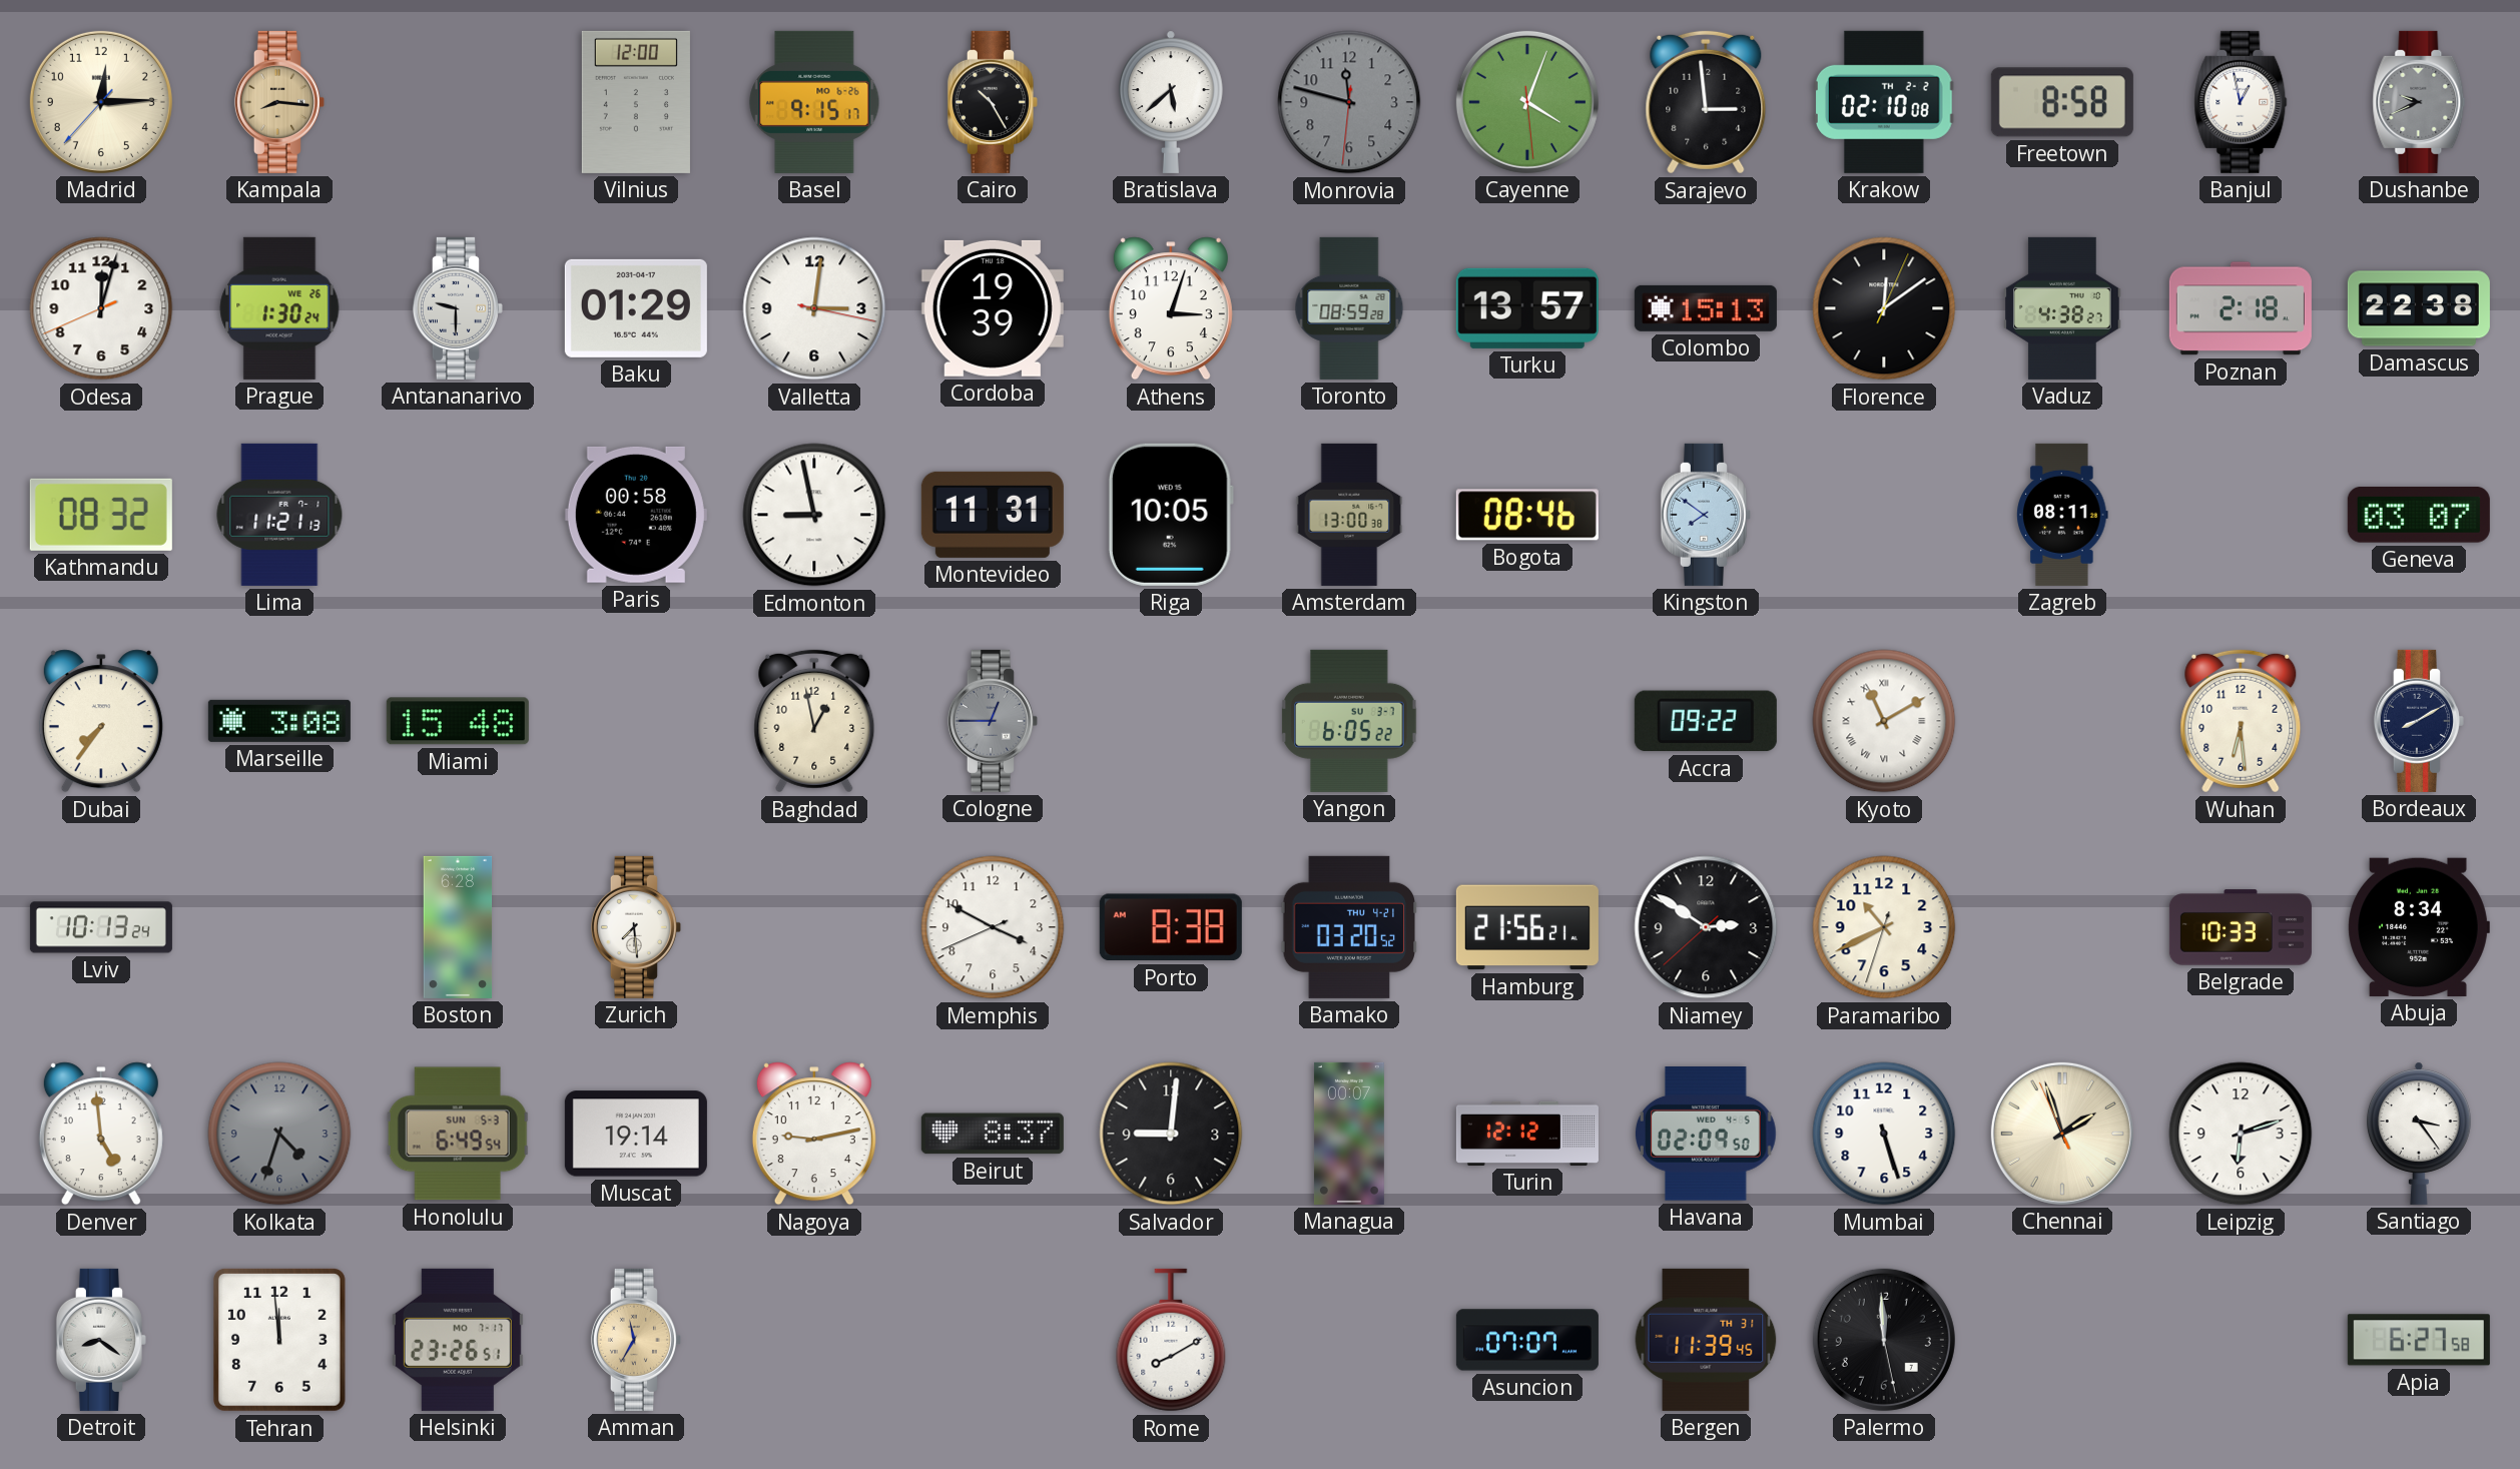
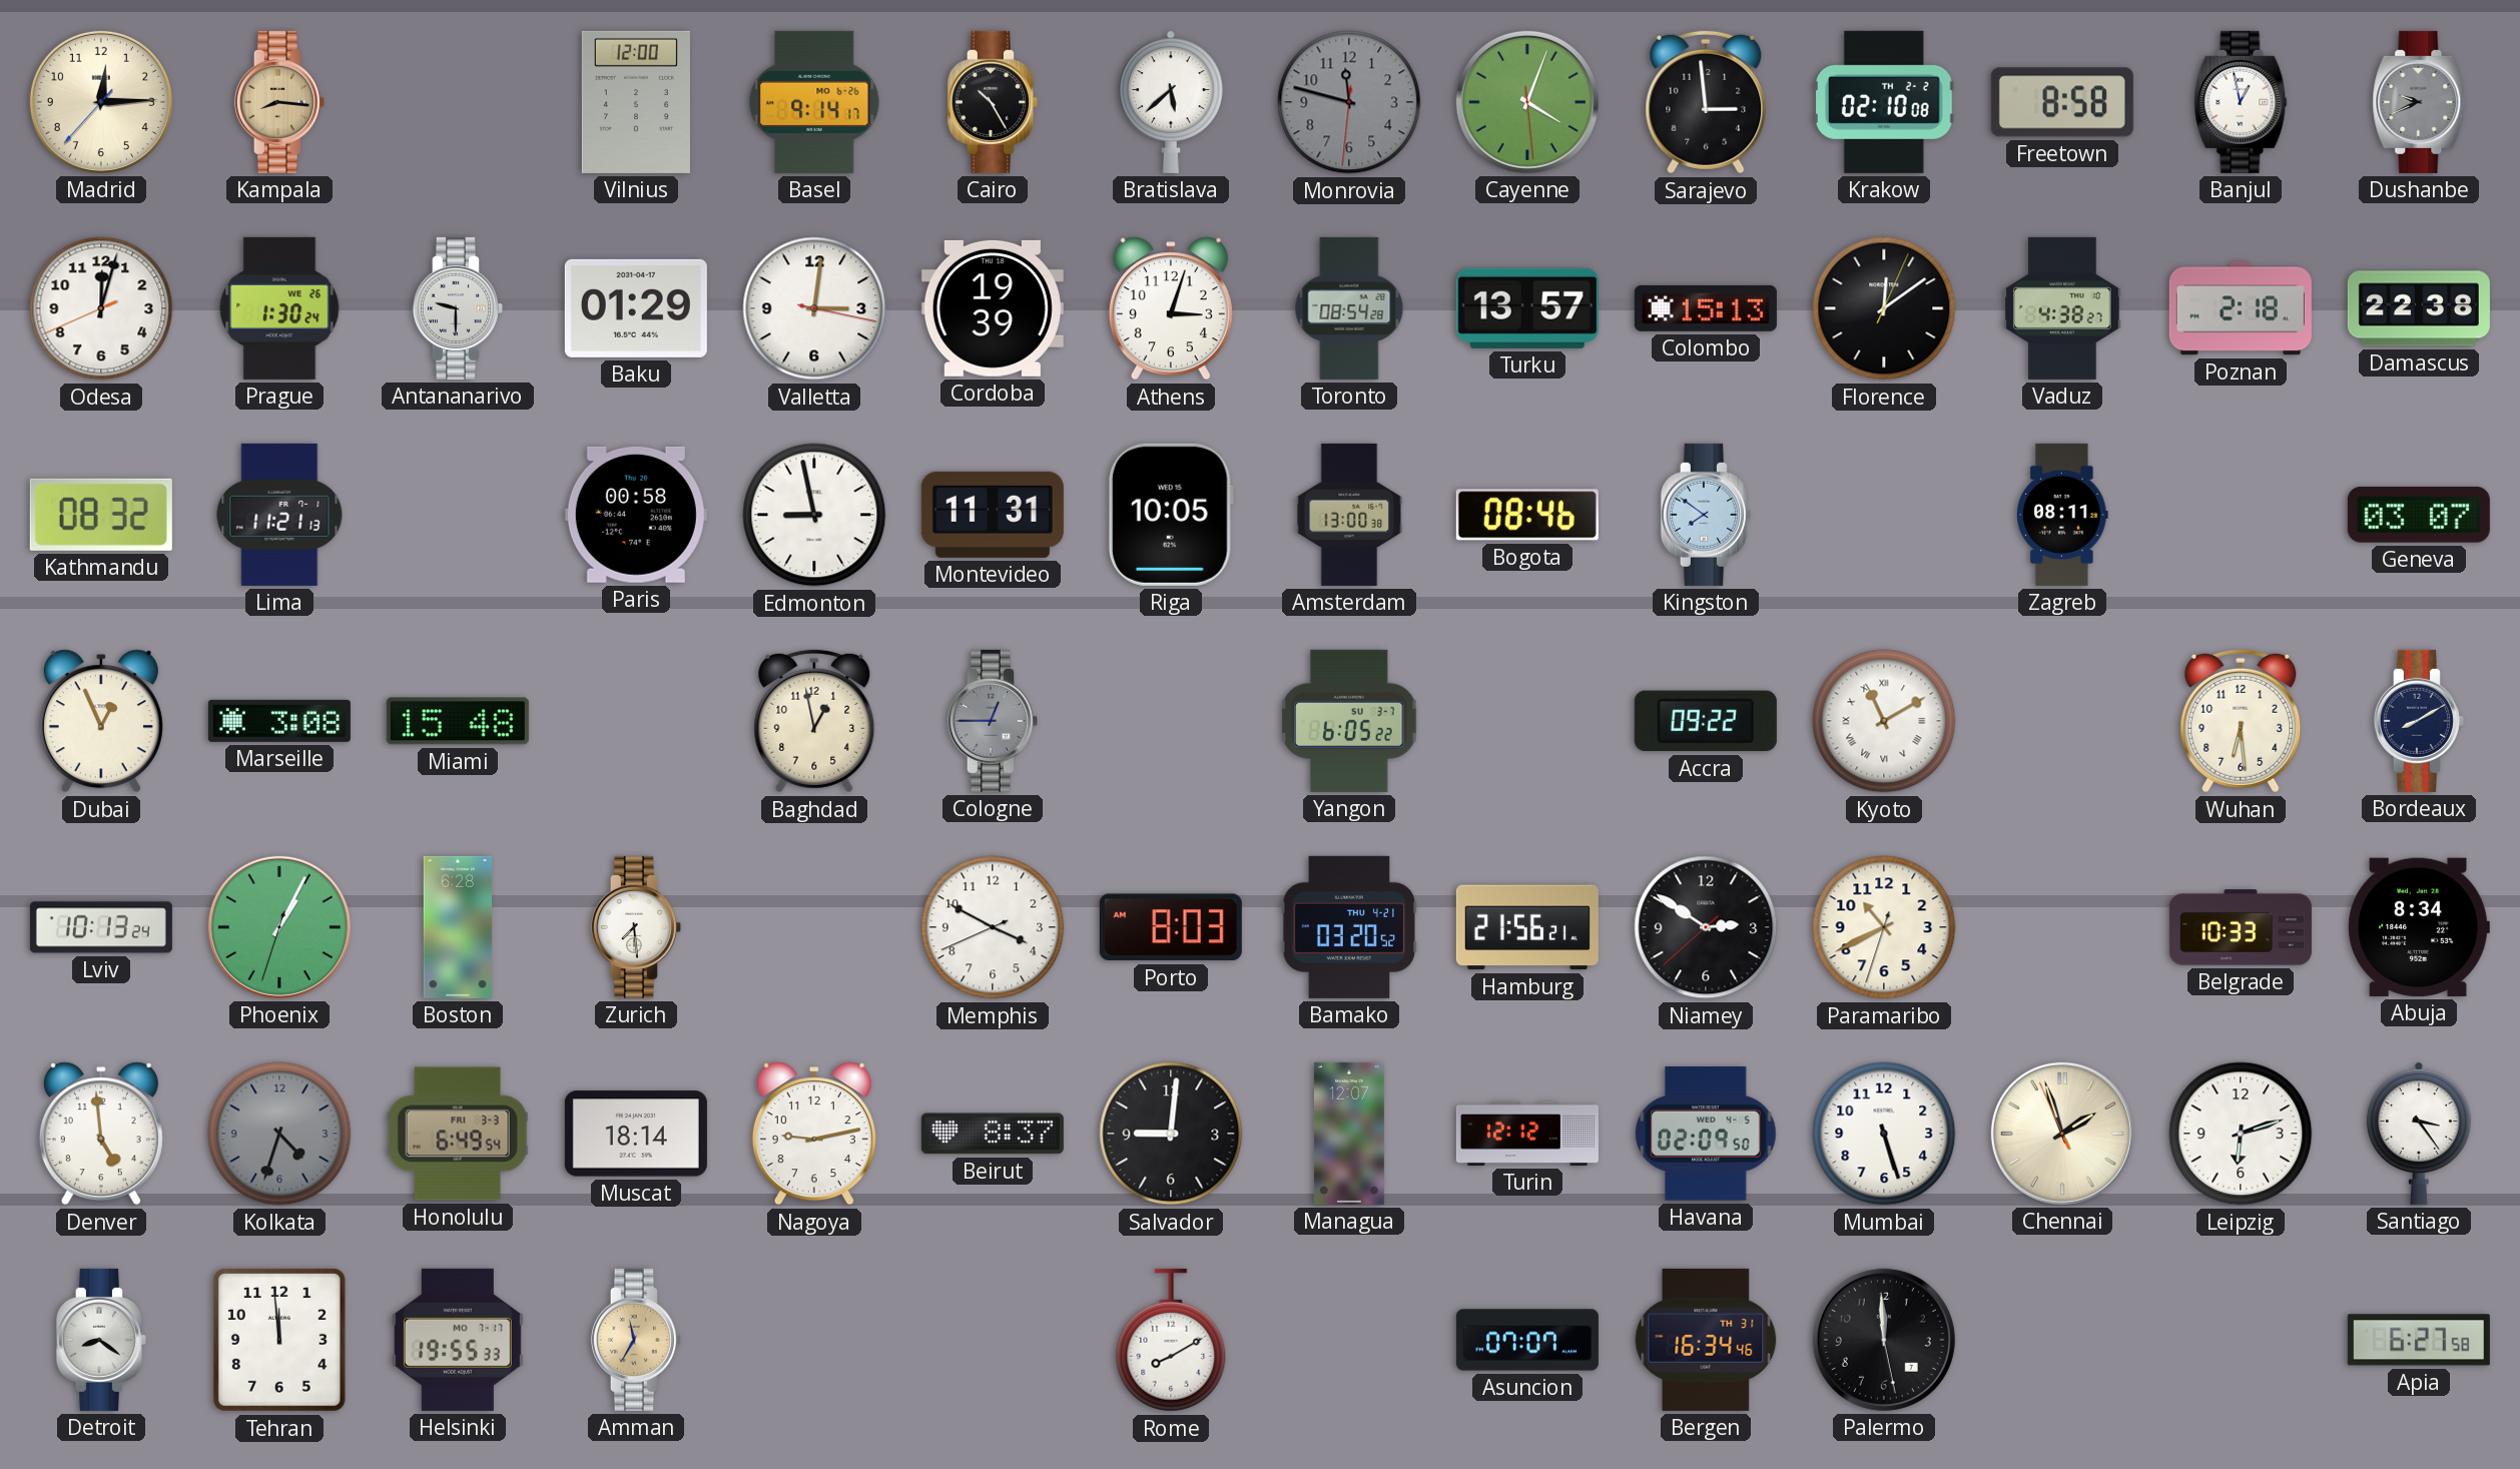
Basel: 9:15 -> 9:14
Toronto: 08:59 -> 08:54
Dubai: 7:36 -> 12:56
Phoenix: none -> 1:04
Porto: 8:38 -> 8:03
Honolulu date: SUN 5-3 -> FRI 3-3
Muscat: 19:14 -> 18:14
Managua: 00:07 -> 12:07
Helsinki: 23:26 -> 19:55
Bergen: 11:39 -> 16:34
